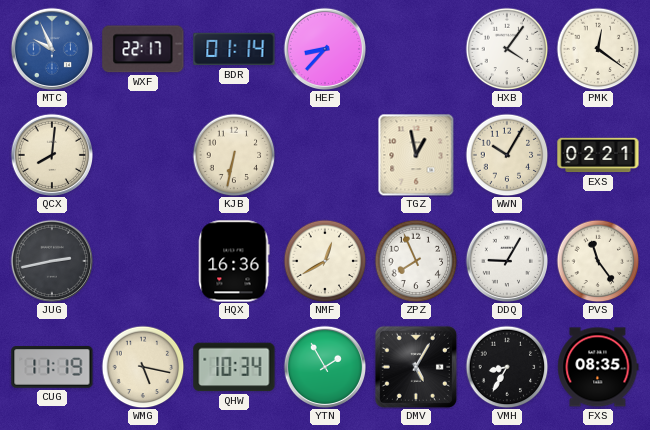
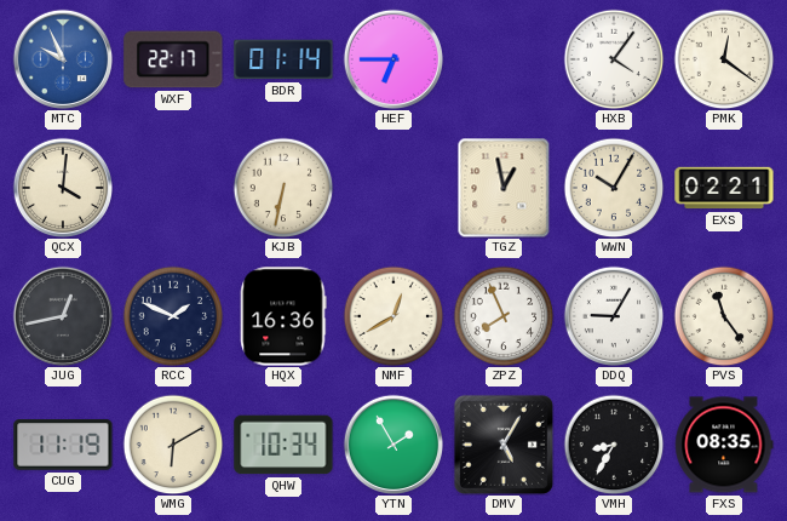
HEF: 8:37 -> 6:45
QCX: 8:01 -> 4:01
JUG: 2:43 -> 12:43
RCC: none -> 1:49
WMG: 5:17 -> 6:10
